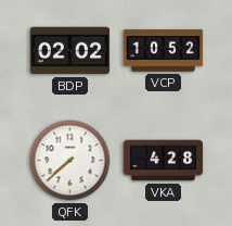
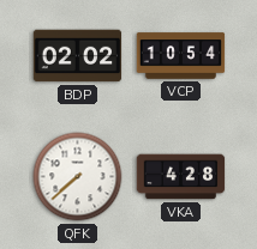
VCP: 10:52 -> 10:54
